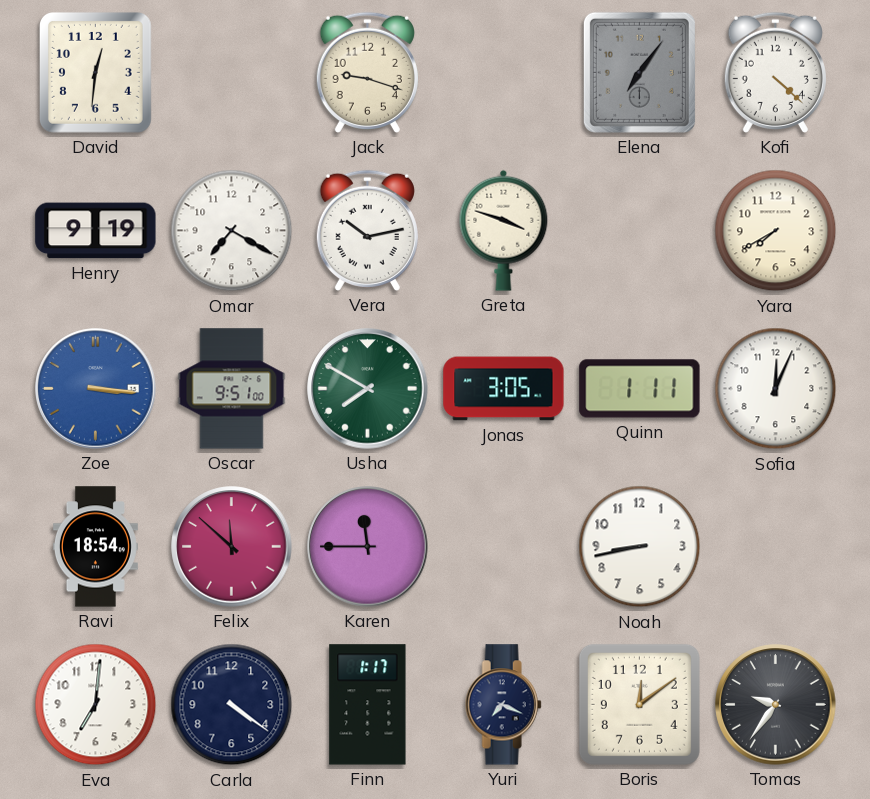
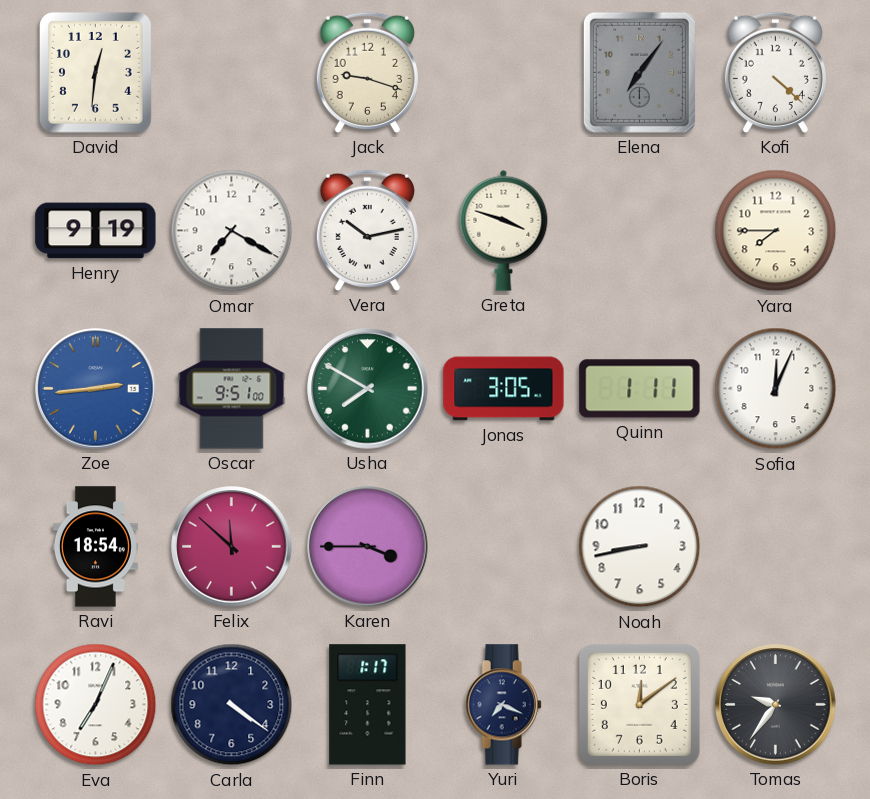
Yara: 7:40 -> 7:45
Zoe: 3:16 -> 2:44
Karen: 11:45 -> 3:45
Eva: 7:01 -> 7:04
